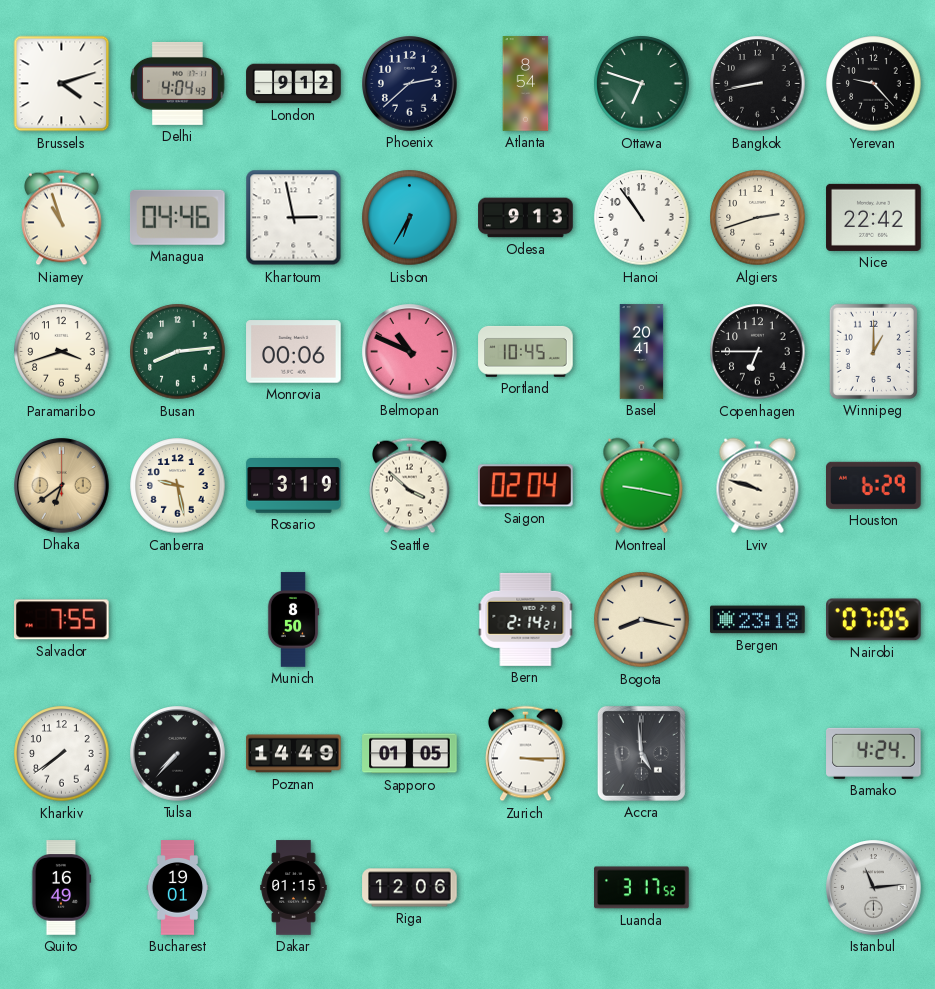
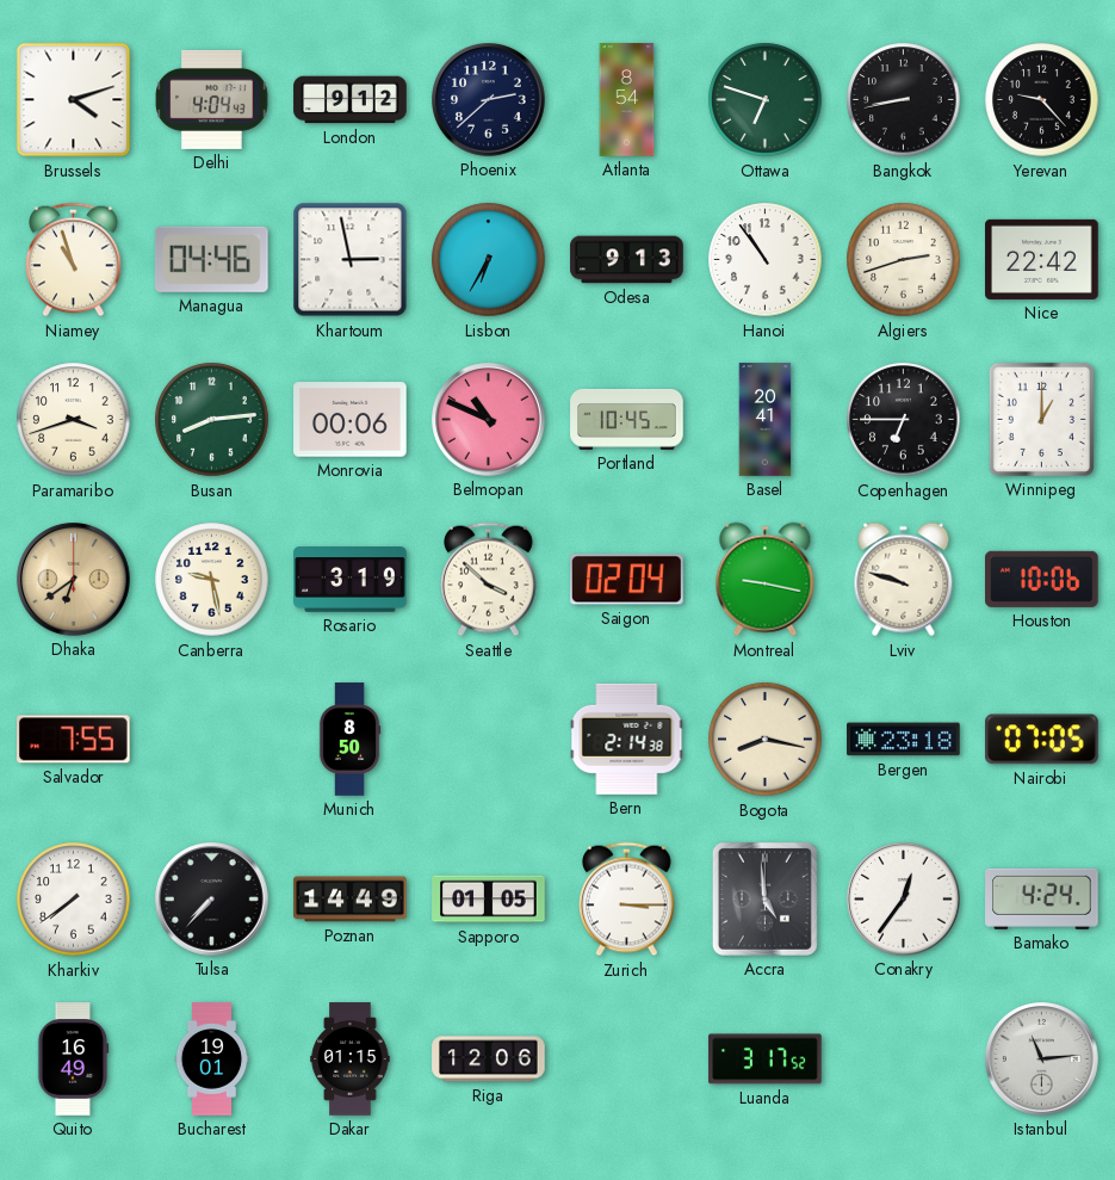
Houston: 6:29 -> 10:06
Bern: 2:14:21 -> 2:14:38
Conakry: none -> 12:36
